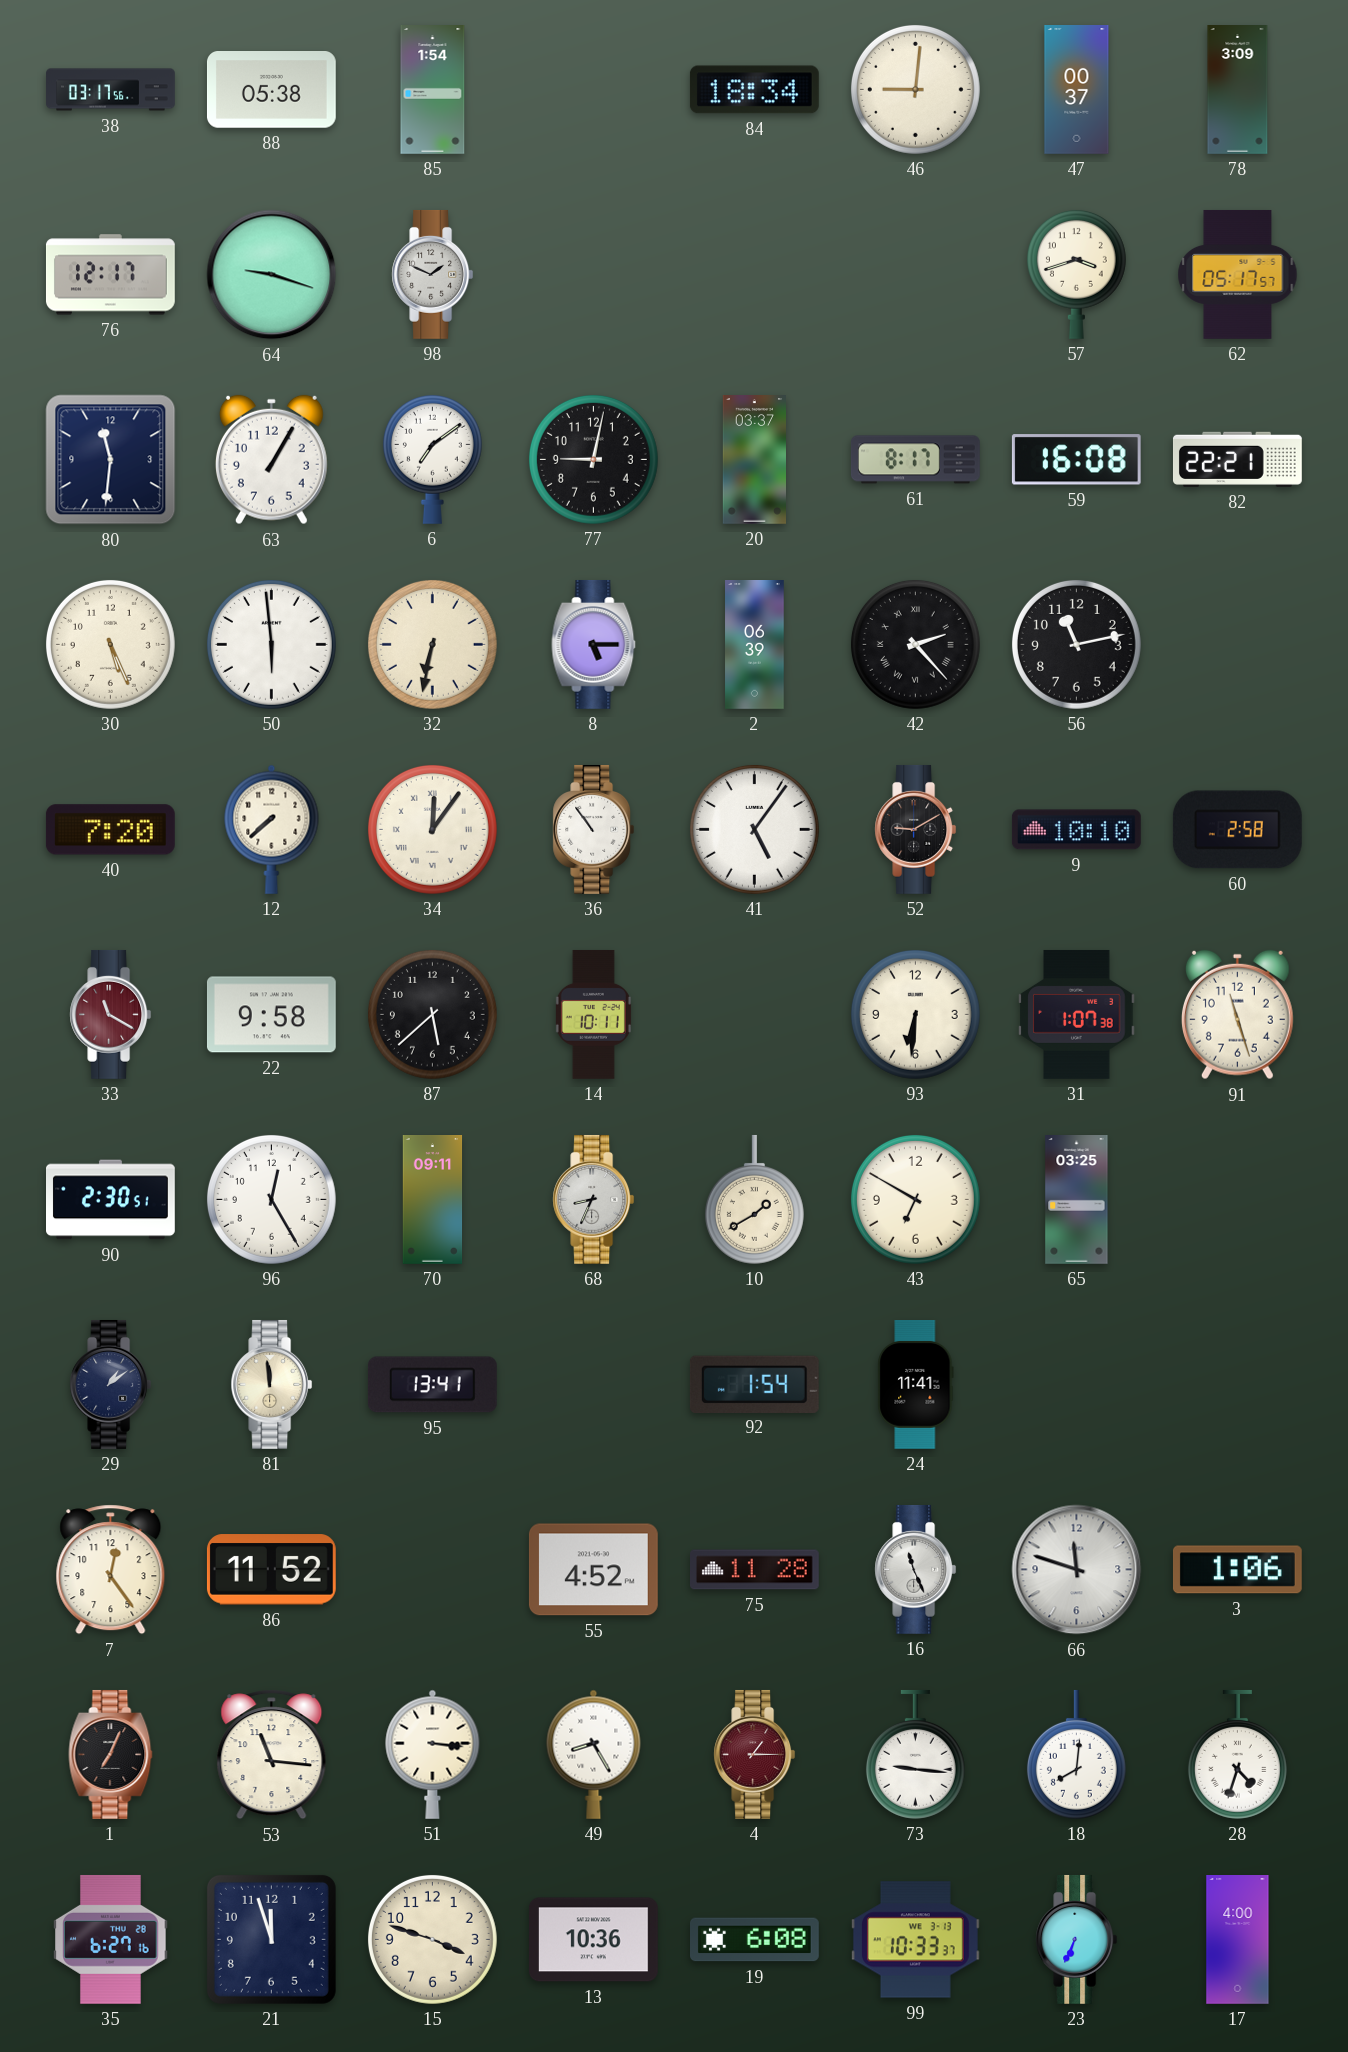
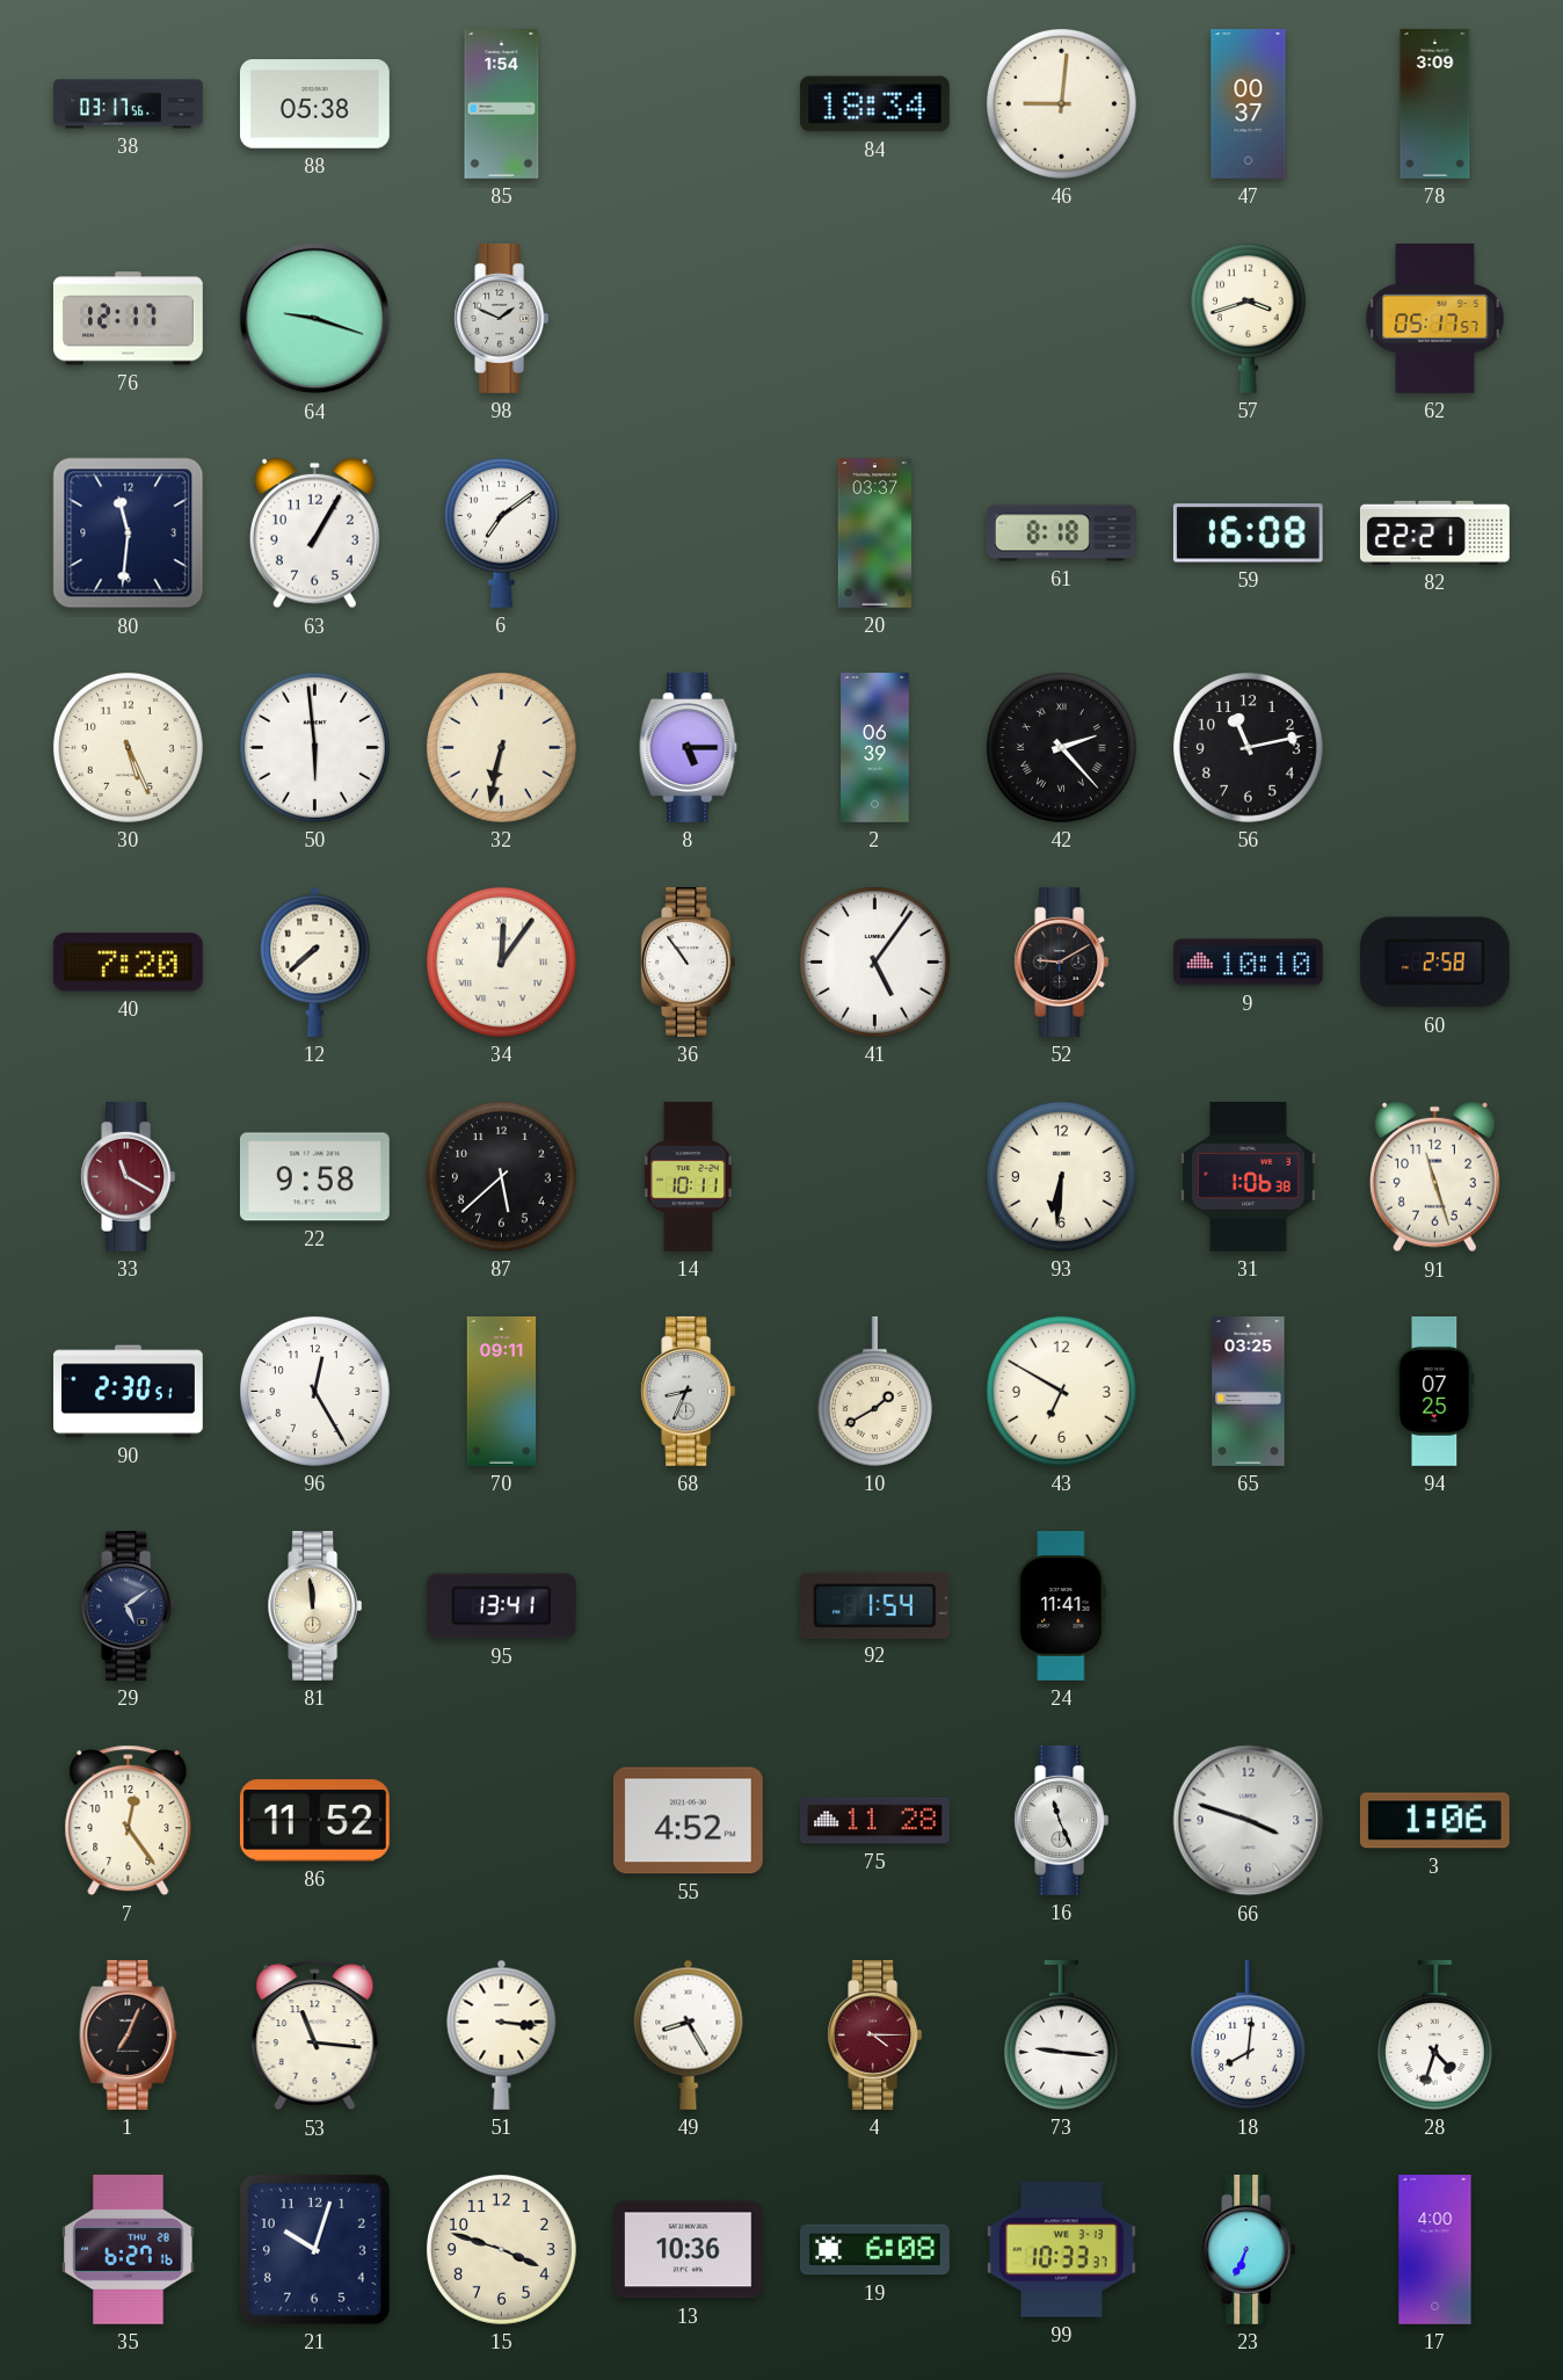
77: 9:02 -> none
61: 8:17 -> 8:18
31: 1:07 -> 1:06
94: none -> 07:25
29: 1:09 -> 5:09
66: 11:48 -> 3:48
4: 1:15 -> 4:15
21: 11:57 -> 10:03
